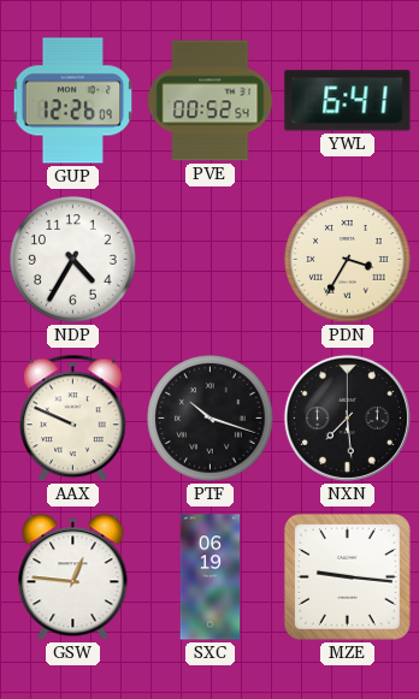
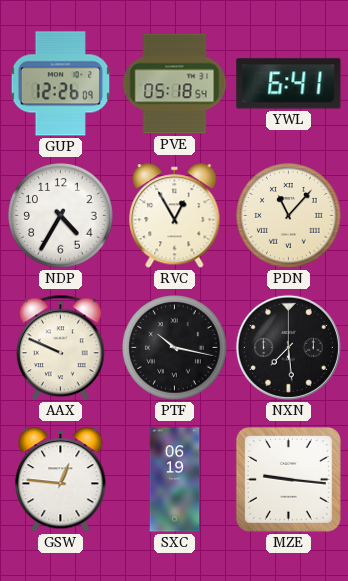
PVE: 00:52 -> 05:18
RVC: none -> 12:55
PDN: 3:35 -> 11:07
PTF: 10:18 -> 10:17
